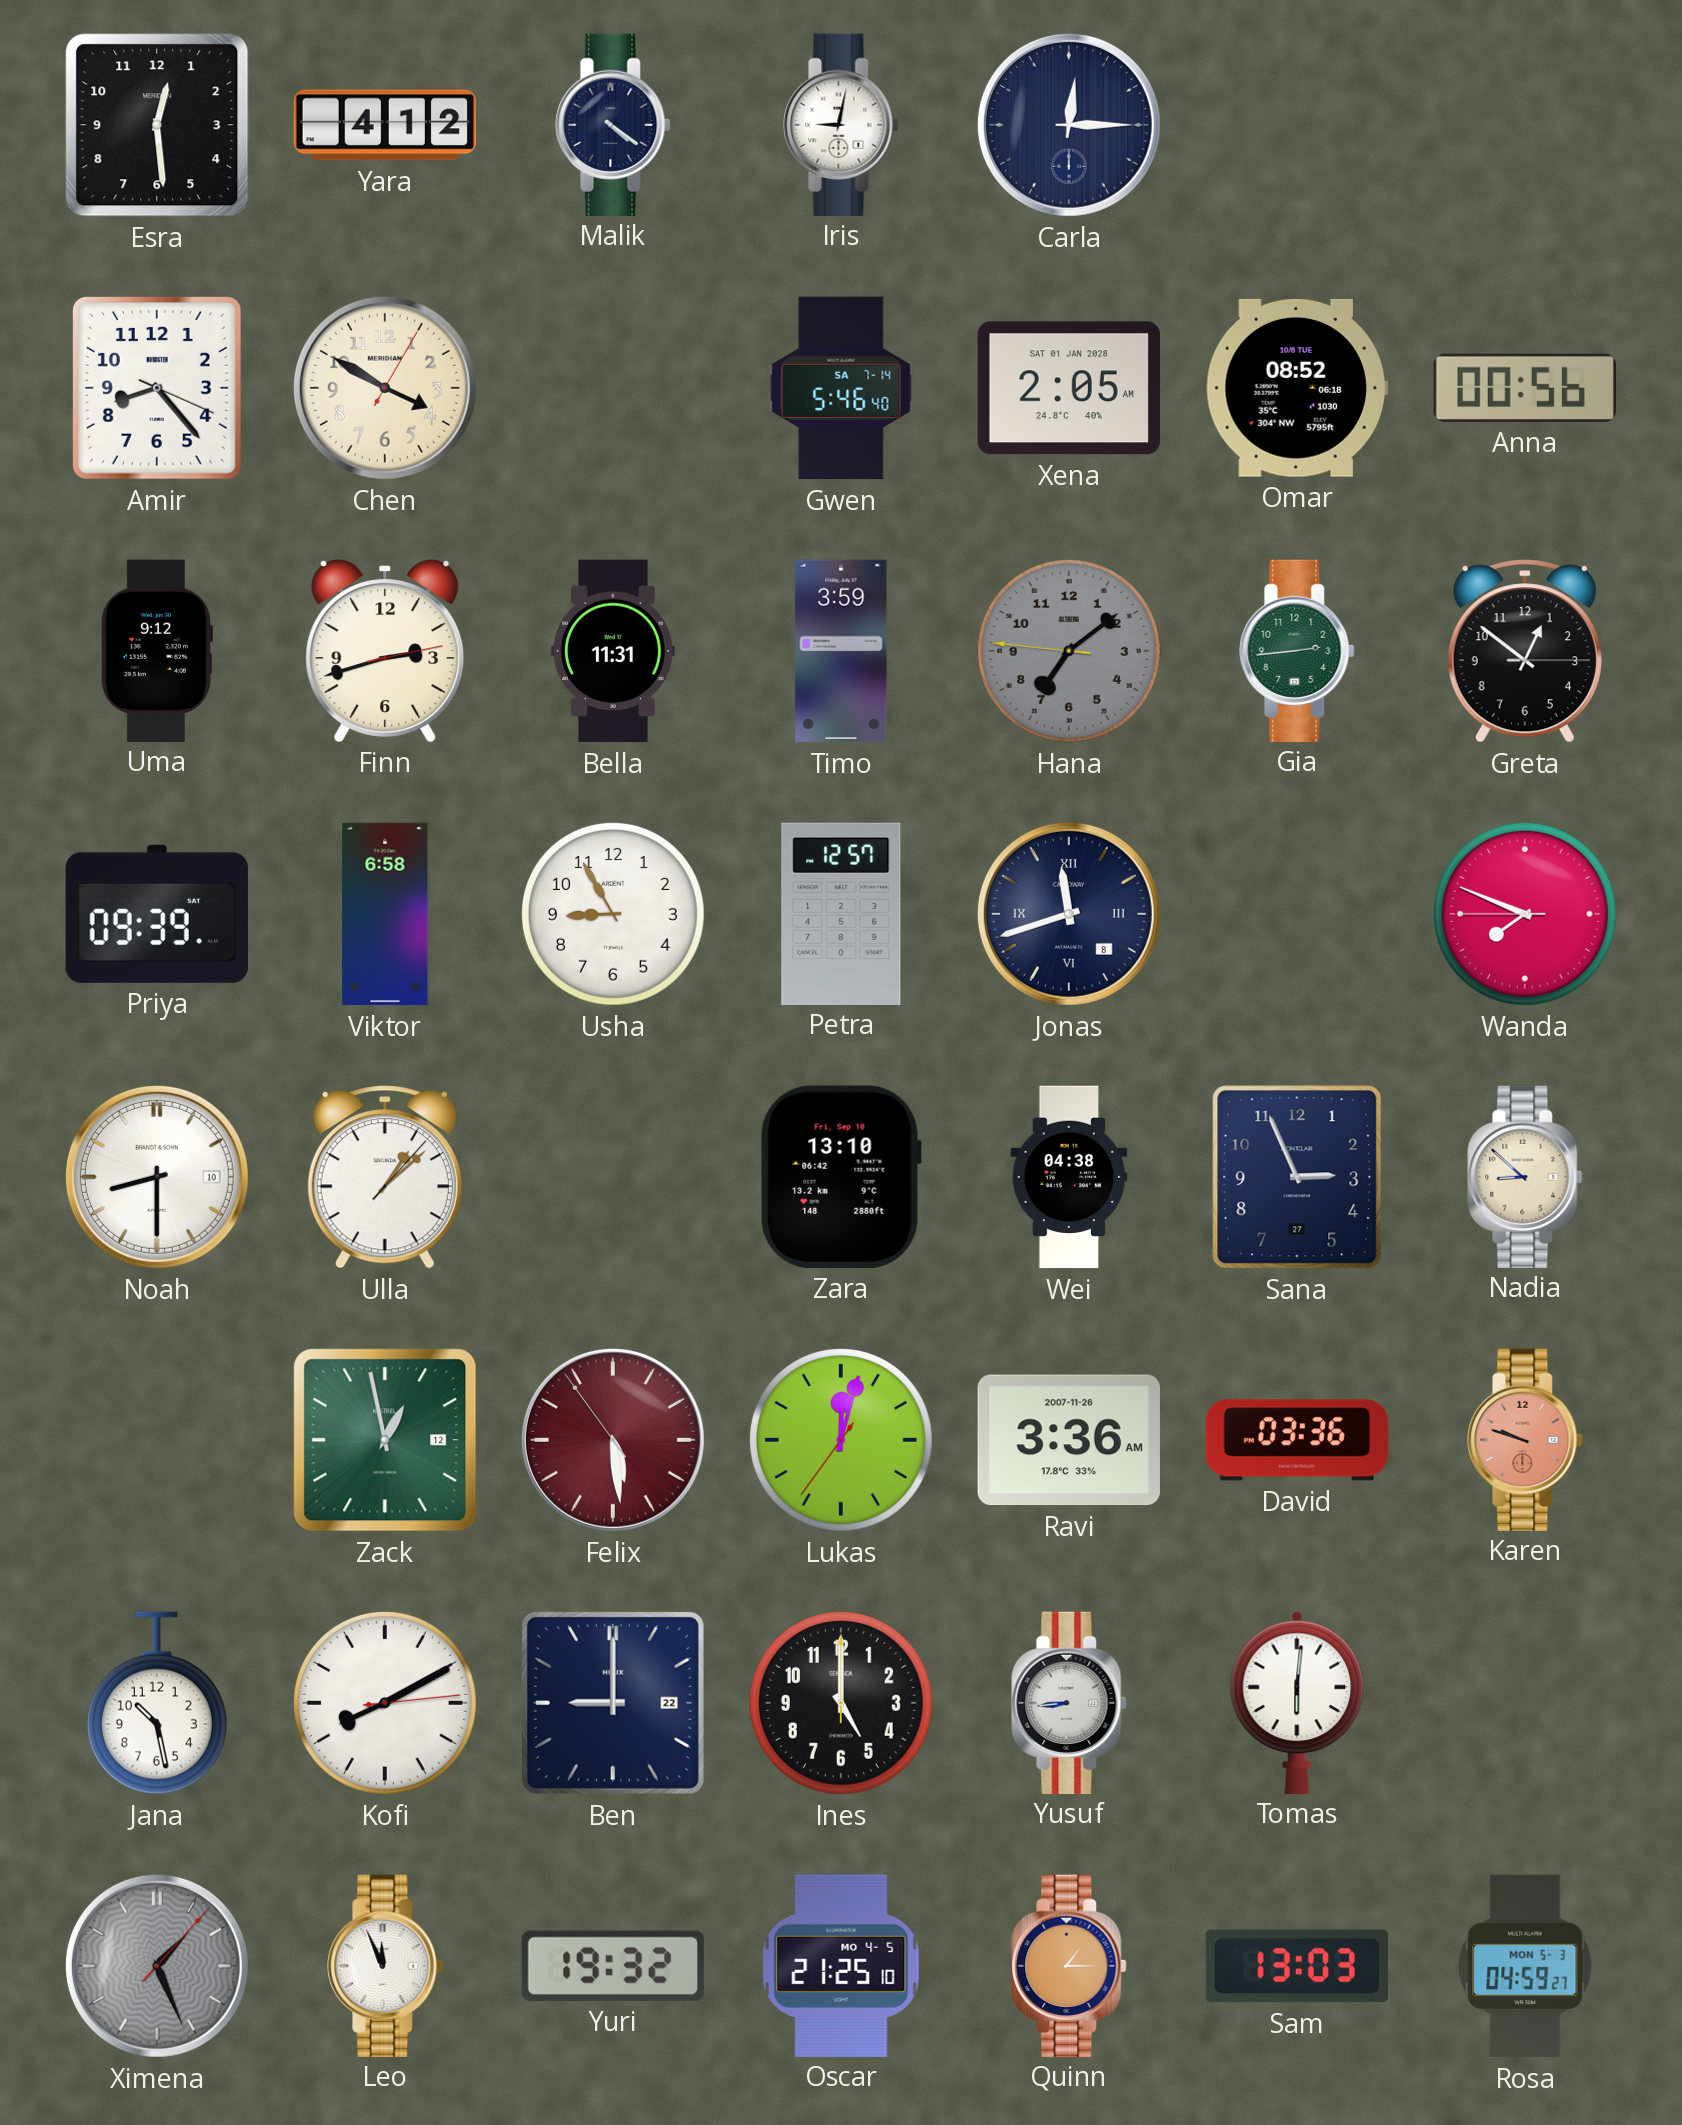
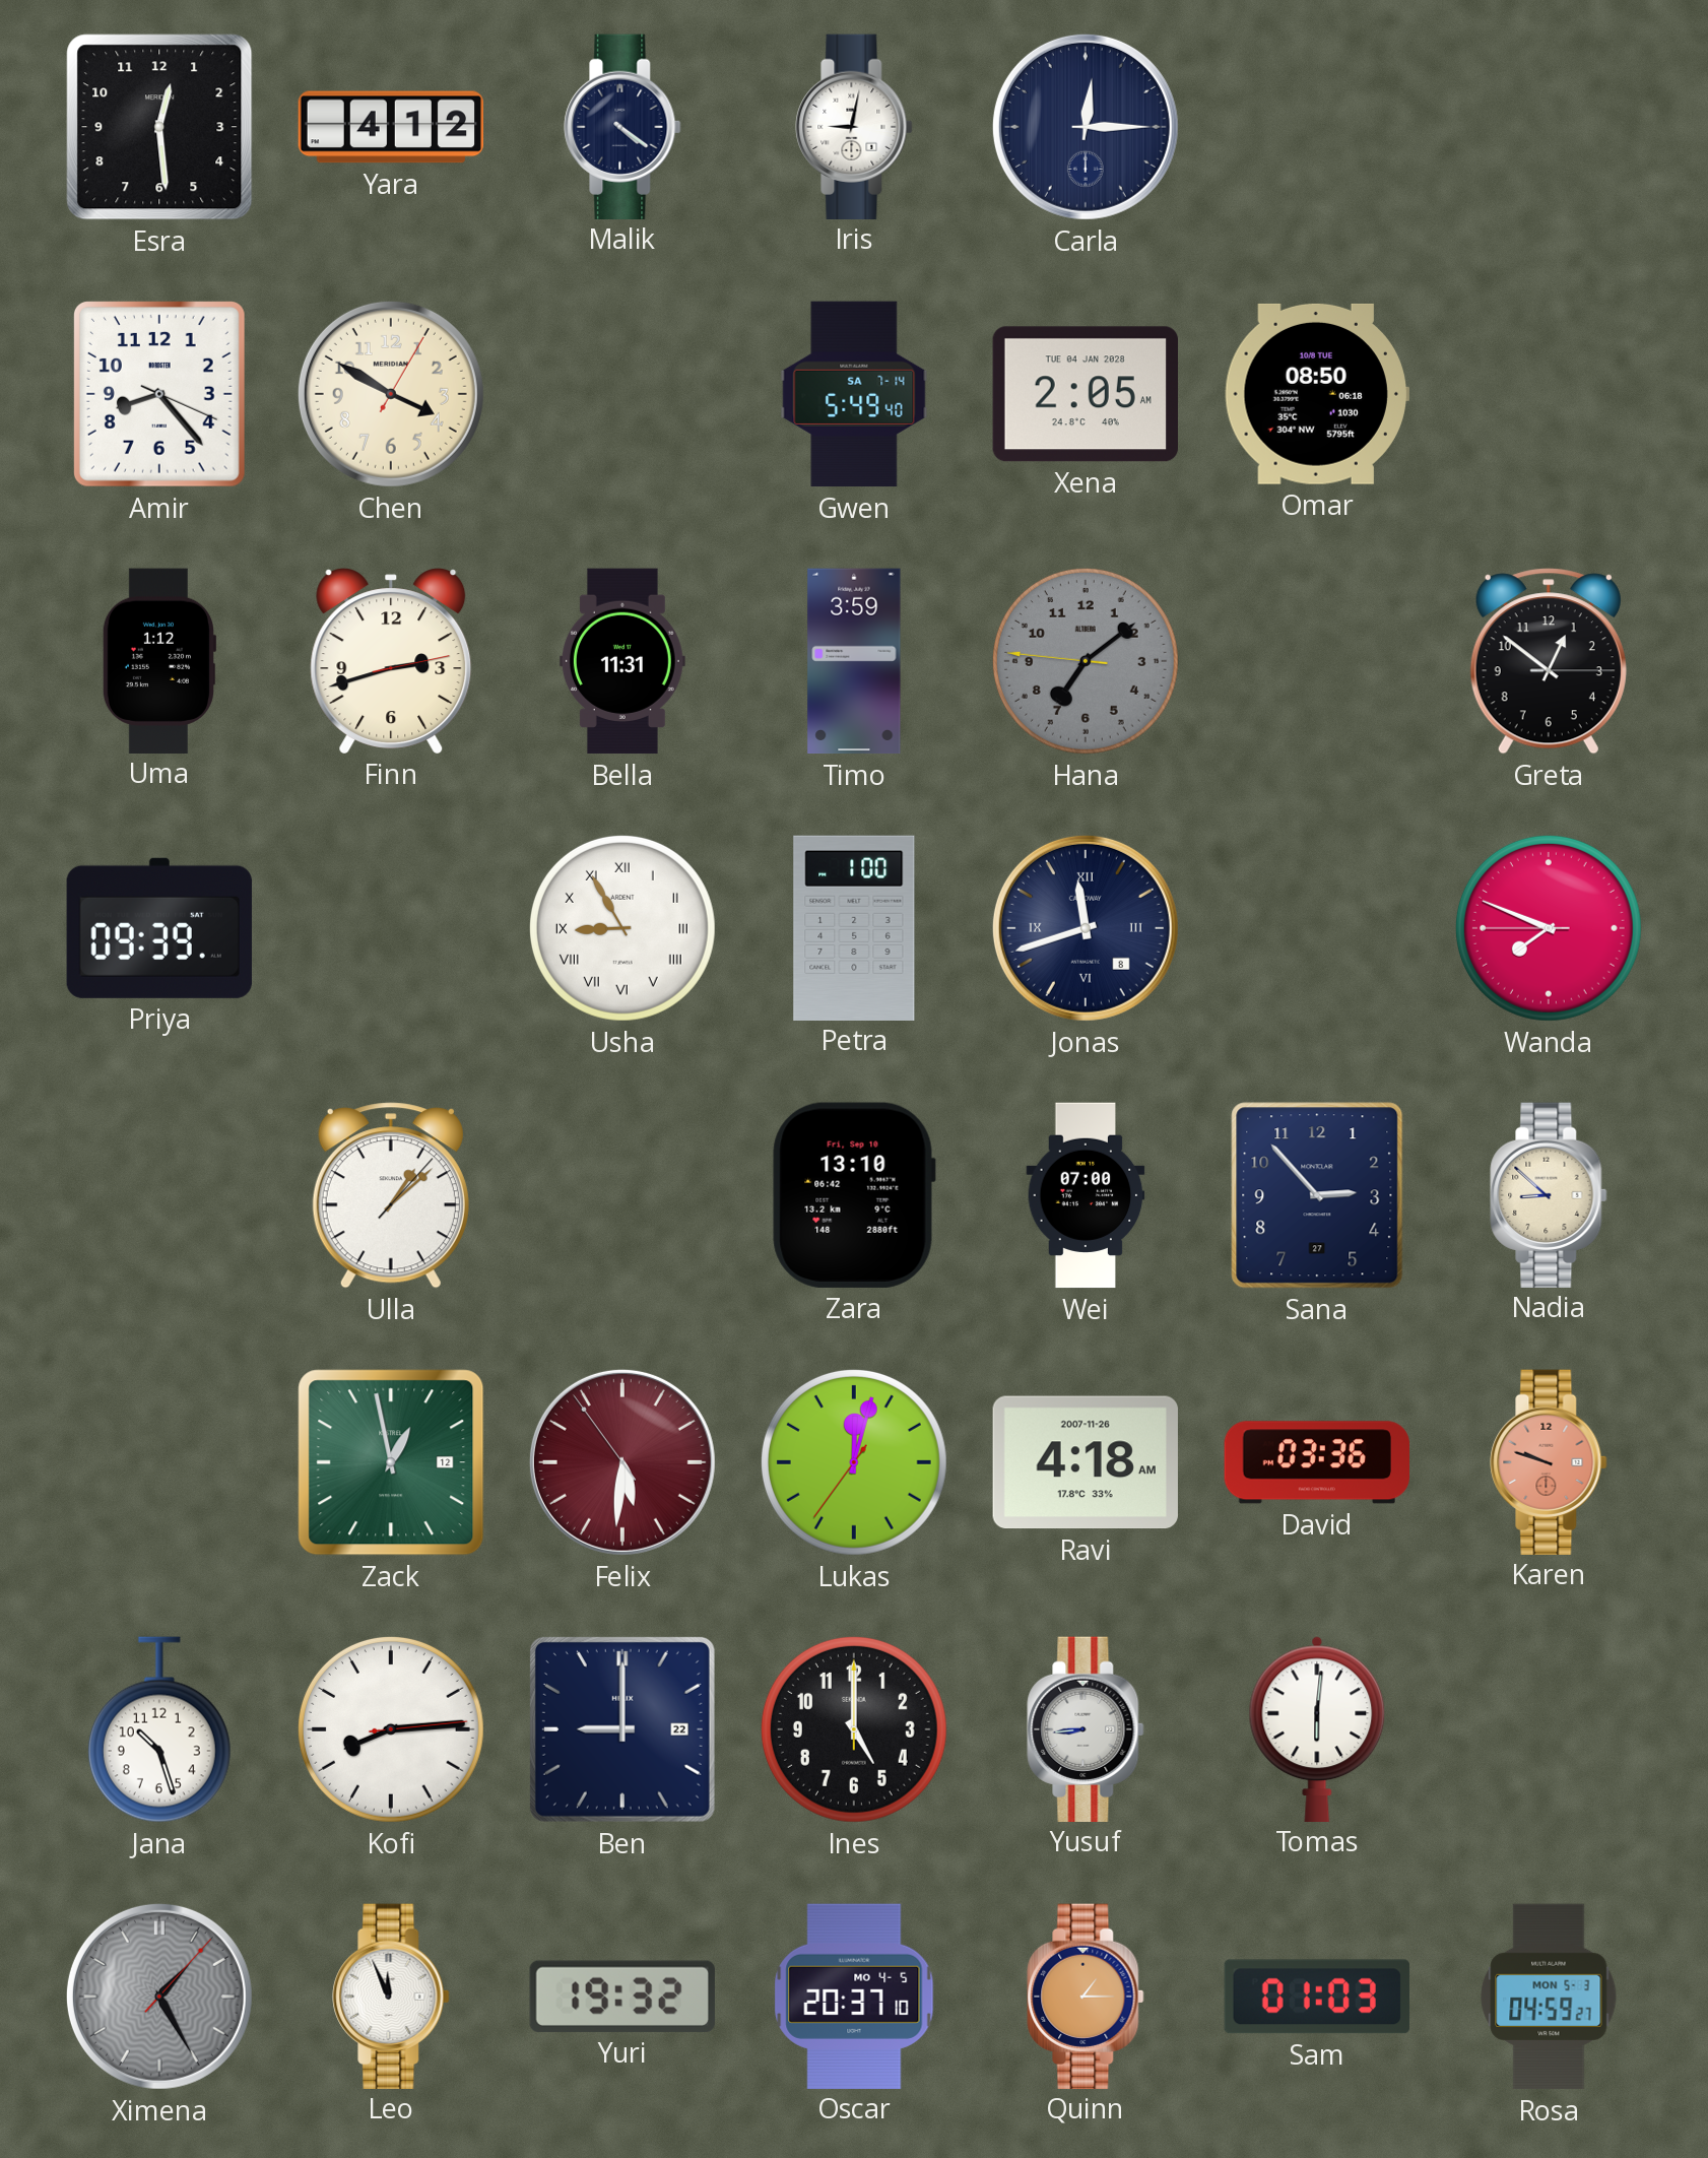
Gwen: 5:46 -> 5:49
Xena date: SAT 01 JAN 2028 -> TUE 04 JAN 2028
Omar: 08:52 -> 08:50
Anna: 00:56 -> none
Uma: 9:12 -> 1:12
Gia: 2:44 -> none
Viktor: 6:58 -> none
Usha numerals: Arabic -> Roman
Petra: 12:57 -> 1:00
Noah: 8:30 -> none
Wei: 04:38 -> 07:00
Sana: 2:56 -> 2:53
Felix: 5:28 -> 5:30
Ravi: 3:36 -> 4:18
Jana: 10:28 -> 10:27
Kofi: 8:10 -> 8:14
Ximena: 1:26 -> 1:25
Oscar: 21:25 -> 20:37
Sam: 13:03 -> 01:03
